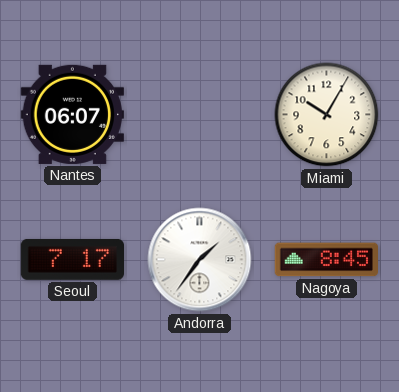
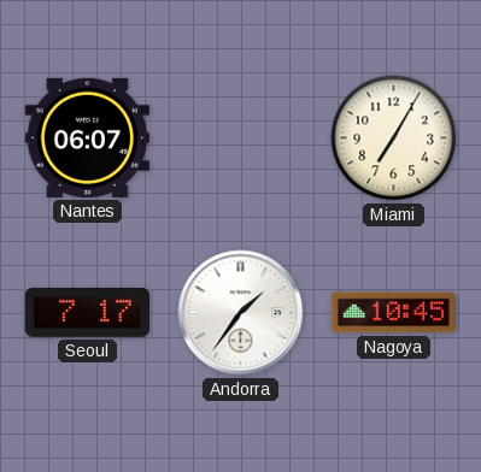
Miami: 10:05 -> 7:05
Nagoya: 8:45 -> 10:45
